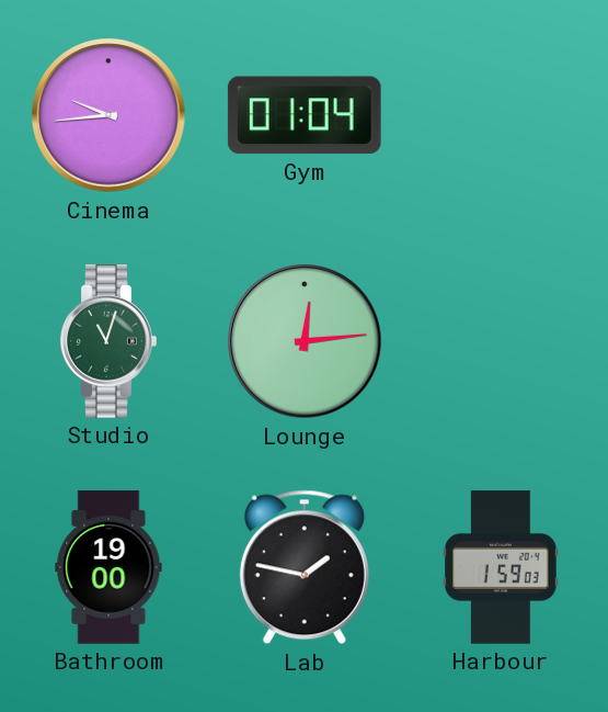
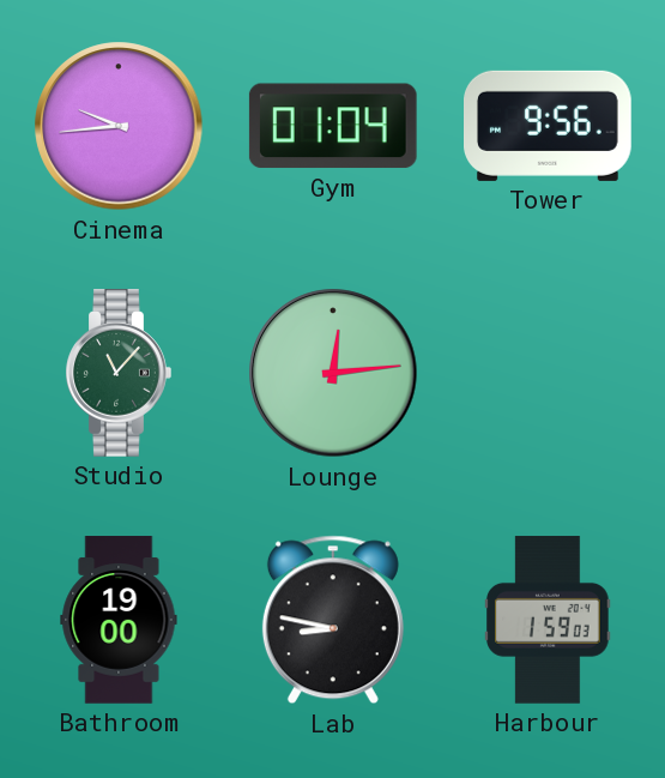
Tower: none -> 9:56
Studio: 11:03 -> 11:07
Lab: 1:47 -> 8:47
